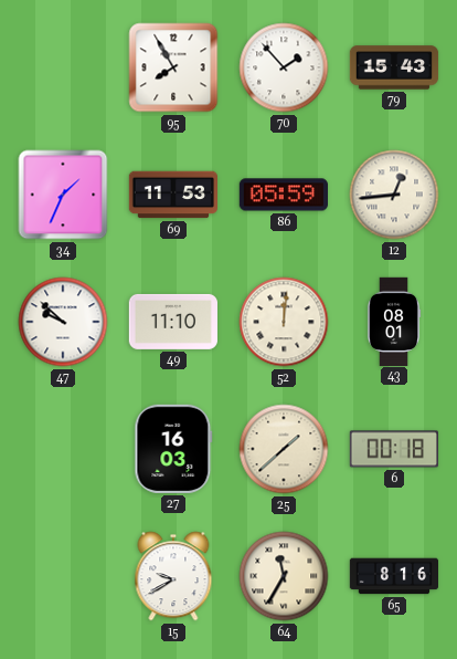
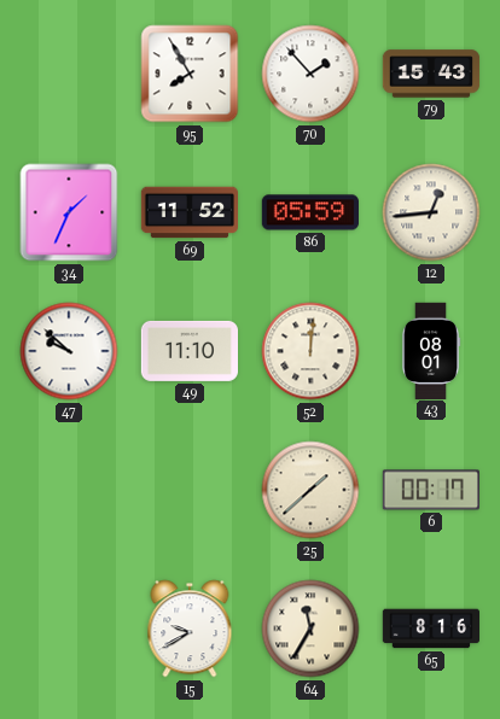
69: 11:53 -> 11:52
27: 16:03 -> none
6: 00:18 -> 00:17
